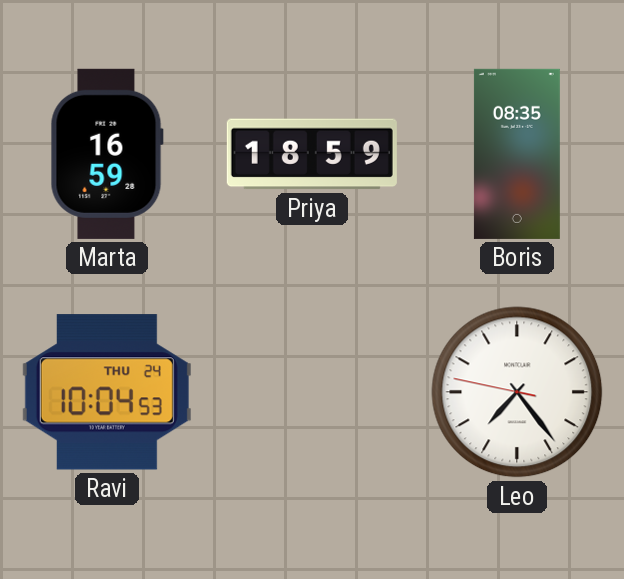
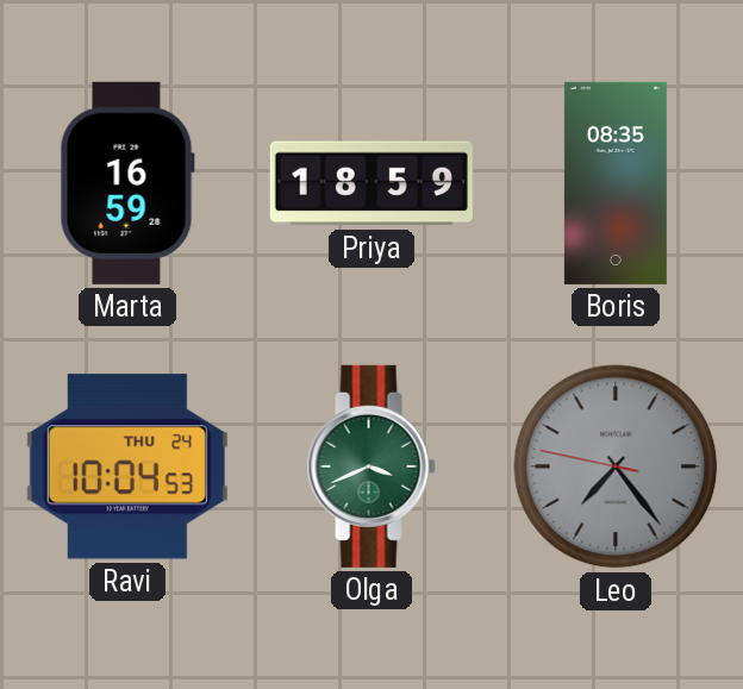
Olga: none -> 3:41
Leo dial: white -> grey
